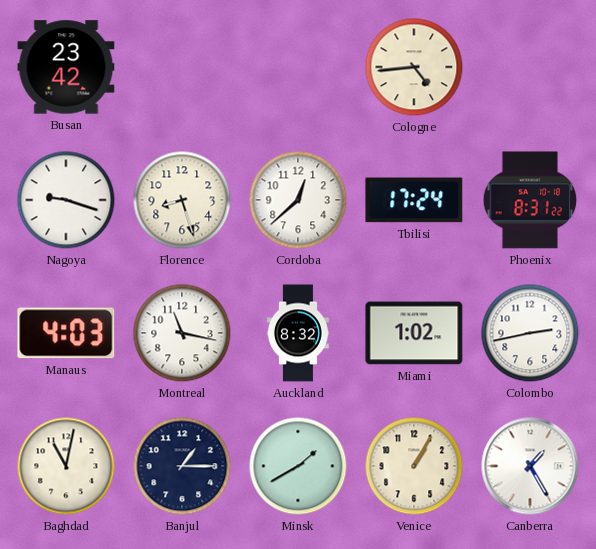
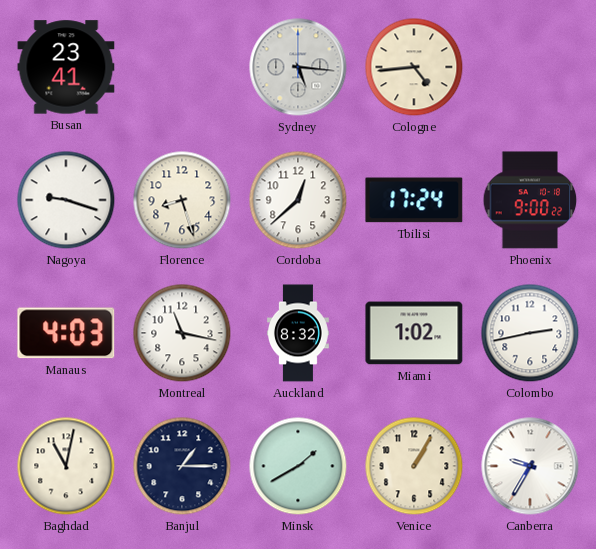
Busan: 23:42 -> 23:41
Sydney: none -> 5:16
Phoenix: 8:31 -> 9:00
Canberra: 1:25 -> 9:35
